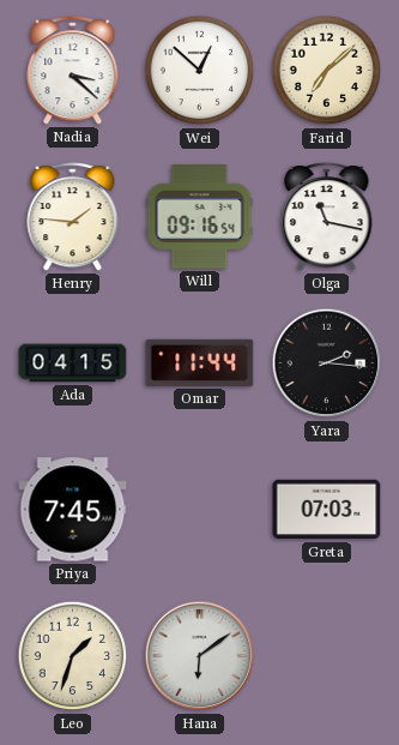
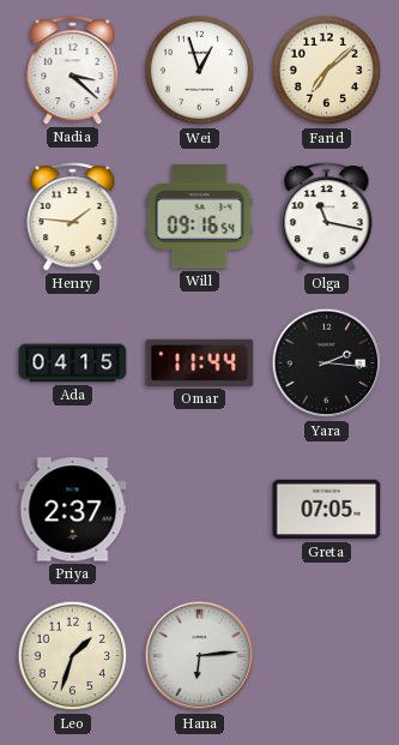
Wei: 12:52 -> 12:57
Priya: 7:45 -> 2:37
Greta: 07:03 -> 07:05
Hana: 6:09 -> 6:14
